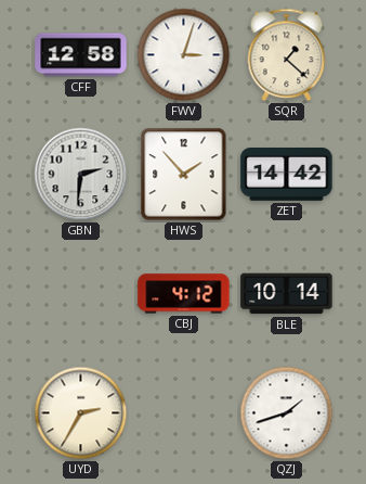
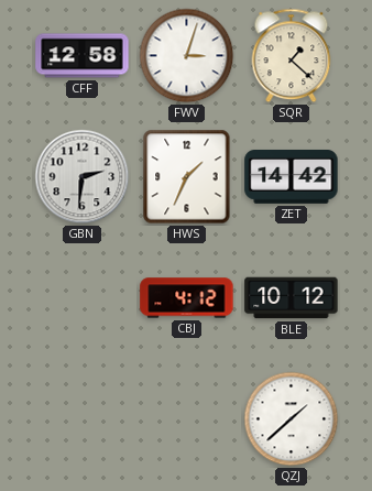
HWS: 1:53 -> 1:34
BLE: 10:14 -> 10:12
UYD: 2:35 -> none
QZJ: 1:42 -> 1:38
